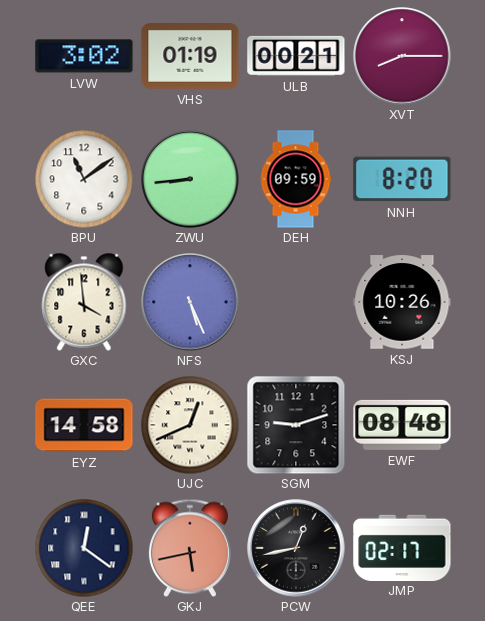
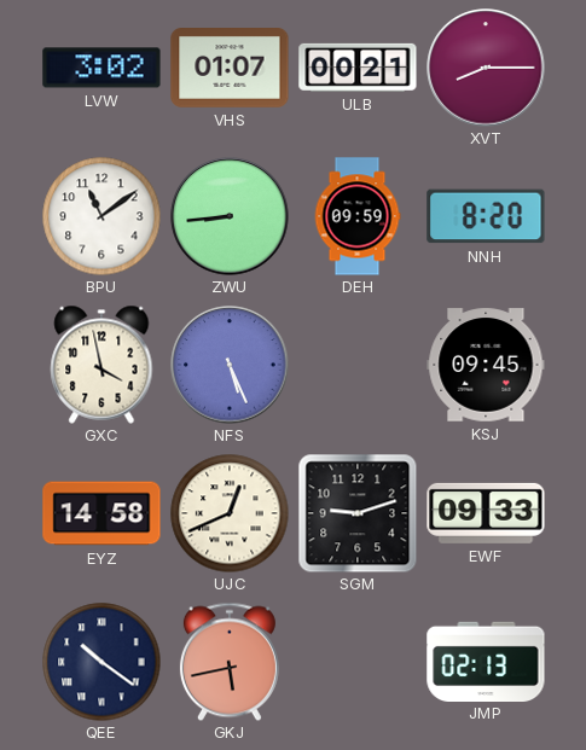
VHS: 01:19 -> 01:07
GXC: 3:59 -> 3:58
KSJ: 10:26 -> 09:45
EWF: 08:48 -> 09:33
QEE: 12:21 -> 10:21
PCW: 12:43 -> none
JMP: 02:17 -> 02:13
